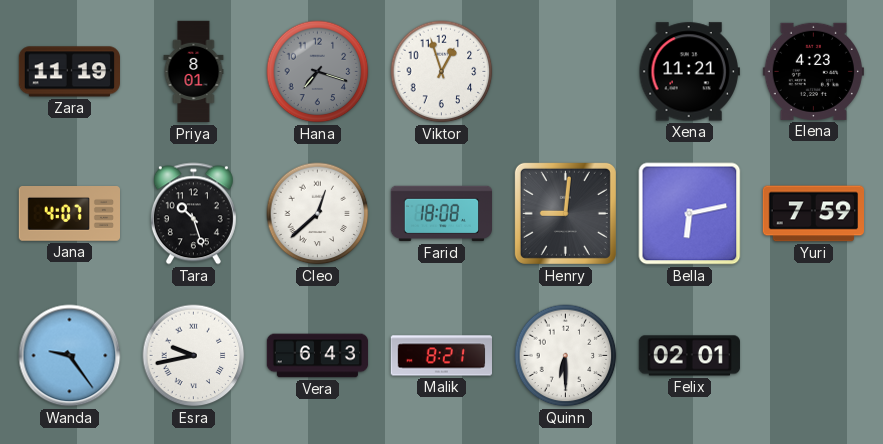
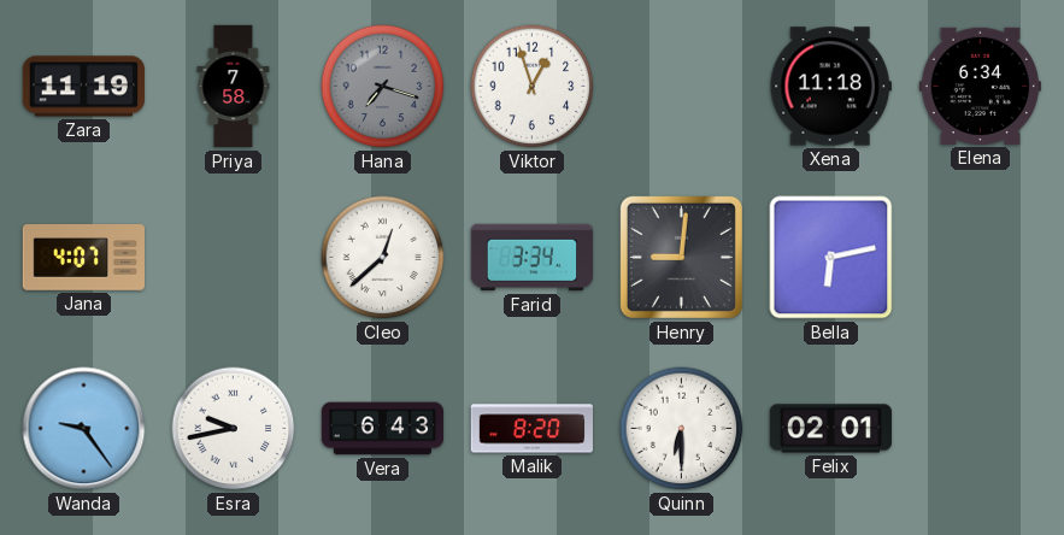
Priya: 8:01 -> 7:58
Xena: 11:21 -> 11:18
Elena: 4:23 -> 6:34
Tara: 10:27 -> none
Farid: 18:08 -> 3:34
Yuri: 7:59 -> none
Malik: 8:21 -> 8:20
